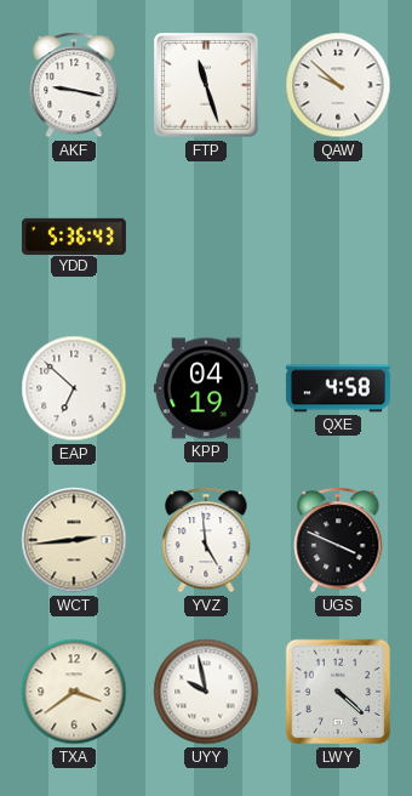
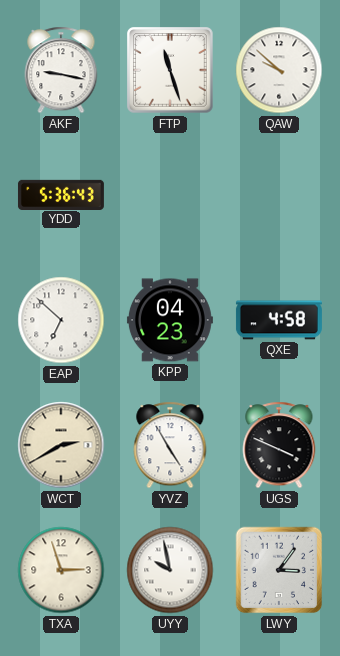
KPP: 04:19 -> 04:23
WCT: 2:44 -> 2:40
YVZ: 4:59 -> 4:55
TXA: 3:39 -> 2:57
LWY: 4:22 -> 3:06
